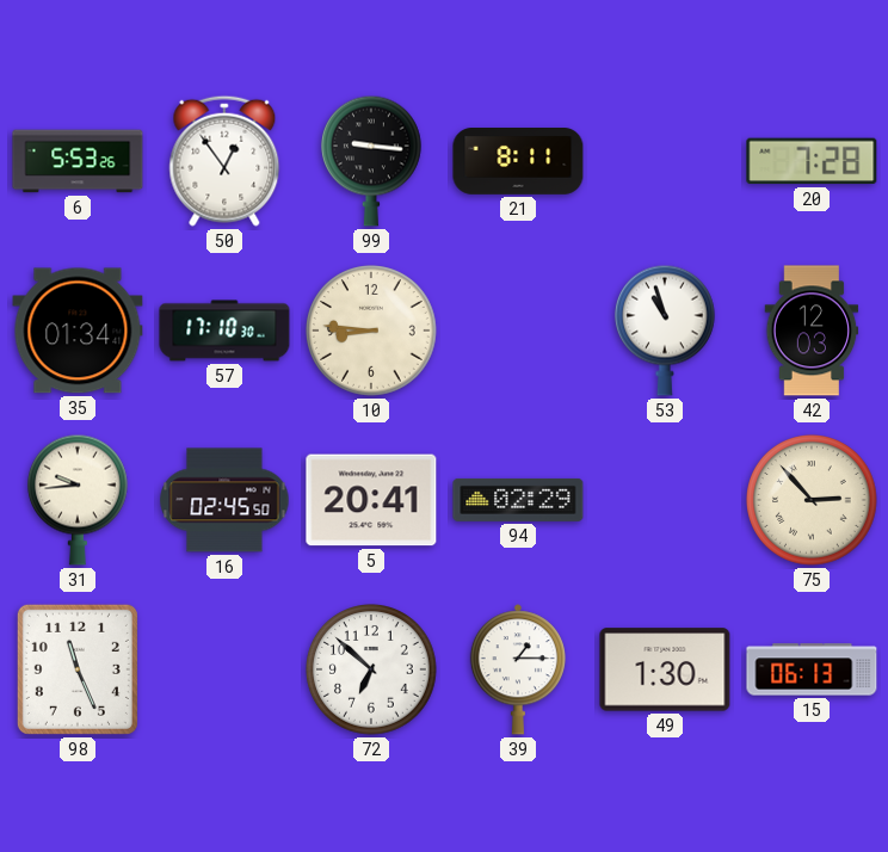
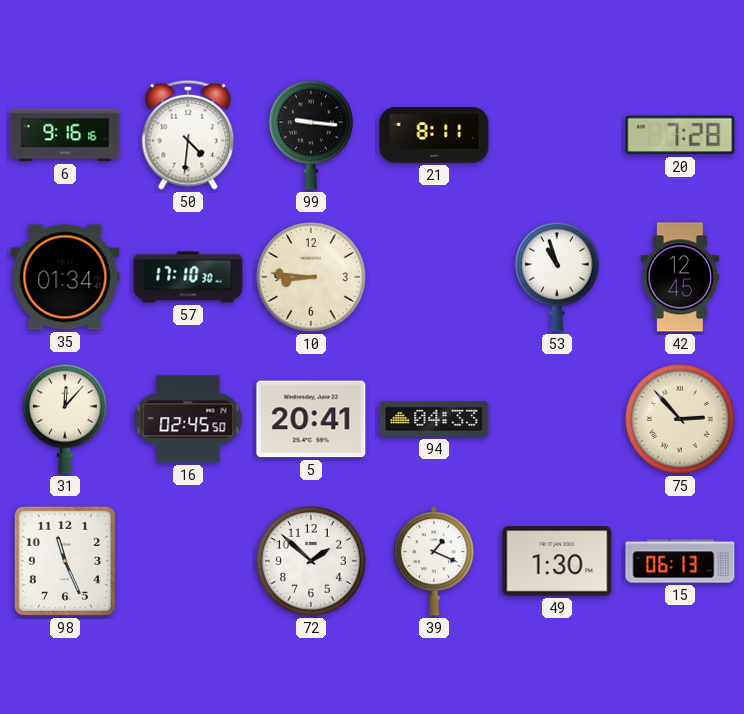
6: 5:53 -> 9:16
50: 12:54 -> 4:31
42: 12:03 -> 12:45
31: 9:44 -> 12:07
94: 02:29 -> 04:33
72: 6:52 -> 1:52
39: 1:15 -> 1:19
